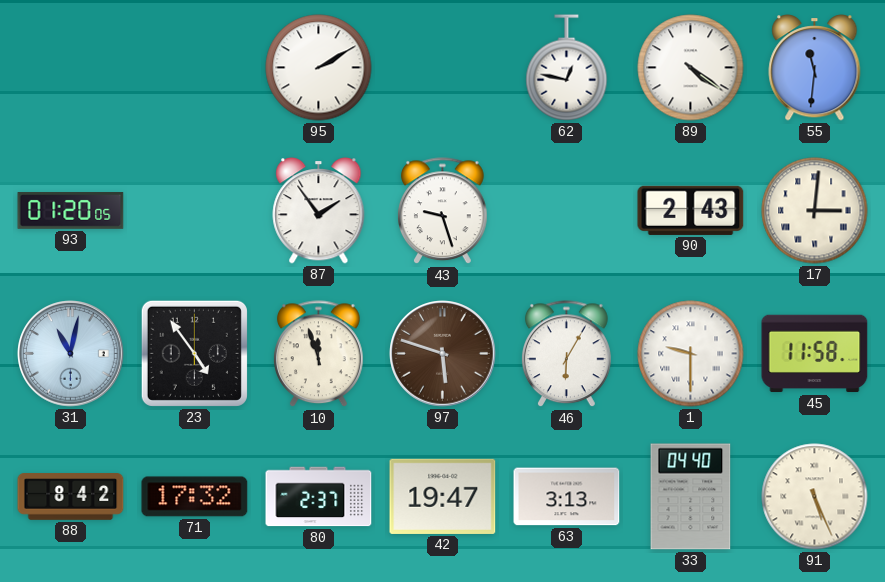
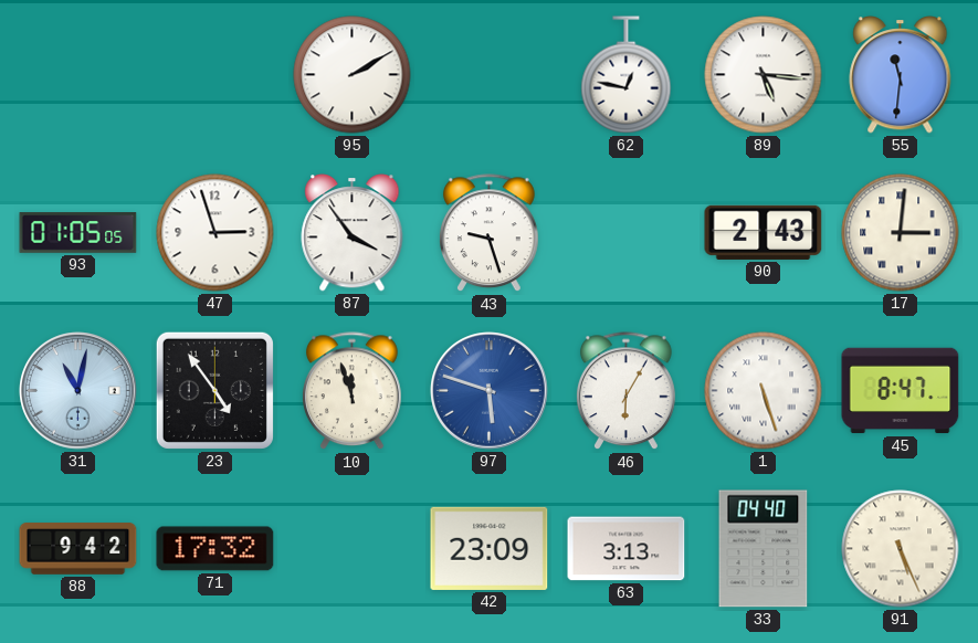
89: 4:21 -> 5:16
93: 01:20 -> 01:05
47: none -> 2:57
87: 1:54 -> 3:54
97 dial: brown -> blue
1: 9:30 -> 5:27
45: 11:58 -> 8:47
88: 8:42 -> 9:42
80: 2:37 -> none
42: 19:47 -> 23:09
